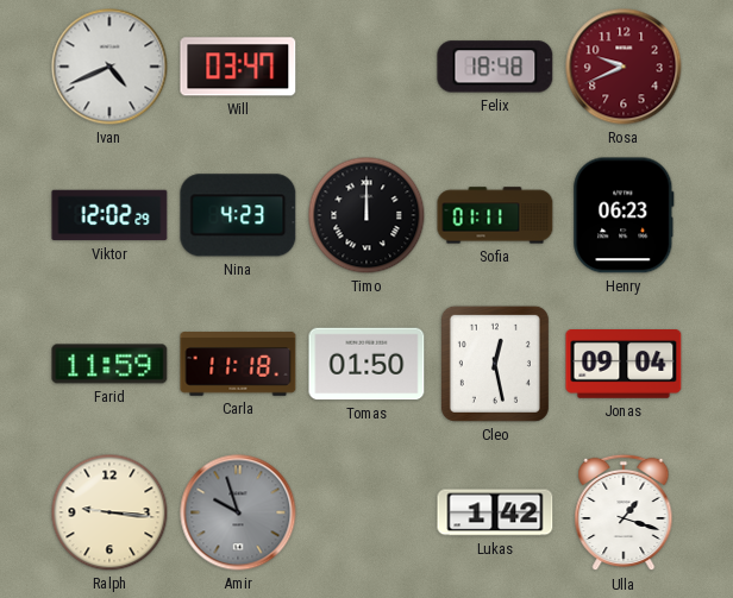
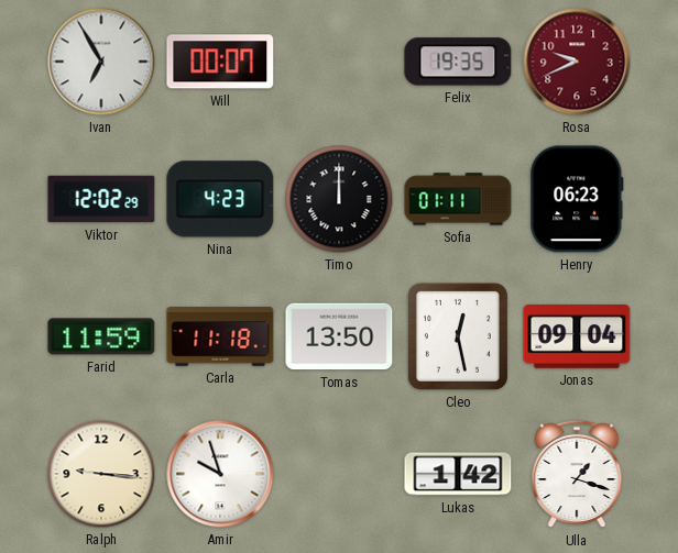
Ivan: 4:41 -> 6:55
Will: 03:47 -> 00:07
Felix: 18:48 -> 19:35
Tomas: 01:50 -> 13:50
Amir dial: grey -> white
